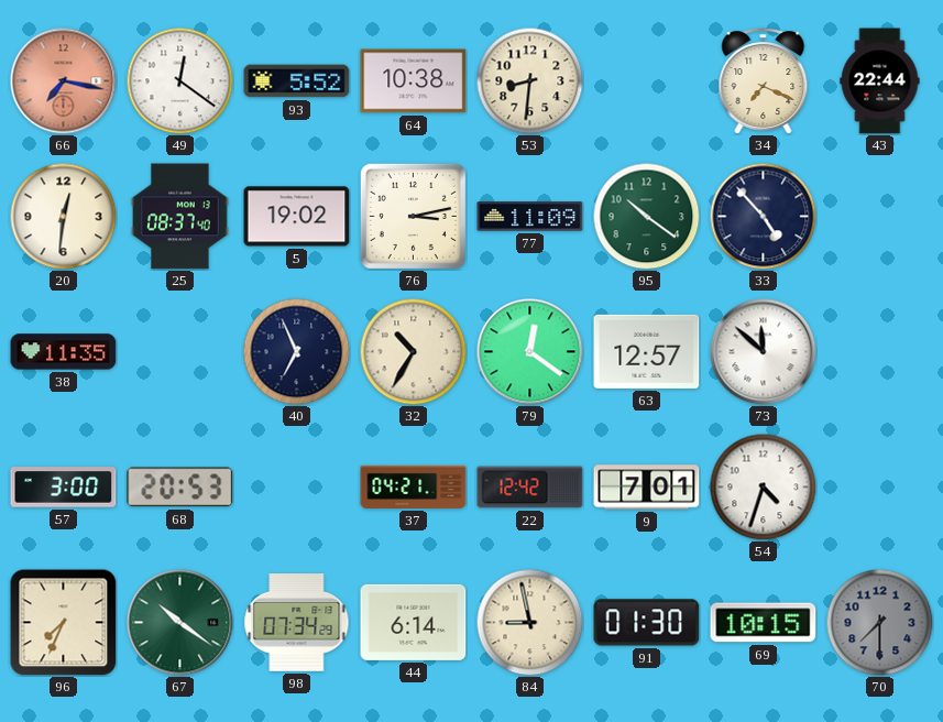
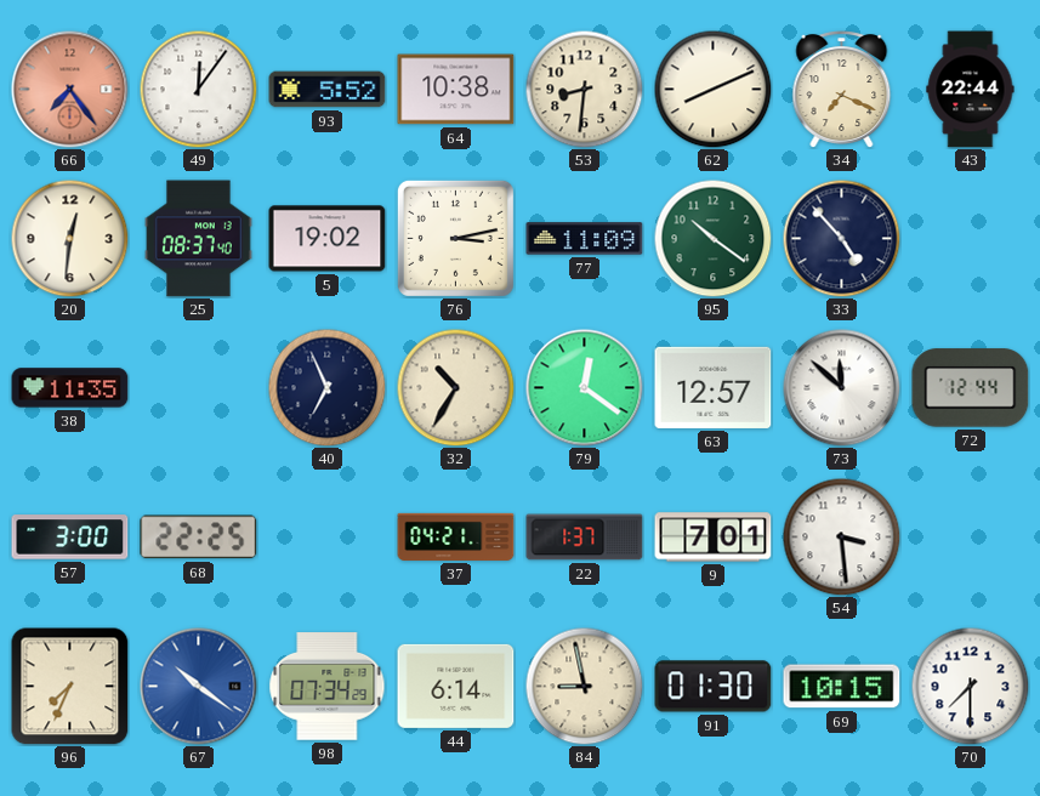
66: 7:17 -> 7:24
49: 12:21 -> 12:06
62: none -> 8:11
72: none -> 12:44
68: 20:53 -> 22:25
22: 12:42 -> 1:37
54: 4:33 -> 3:29
67 dial: green -> blue
70 dial: grey -> white
